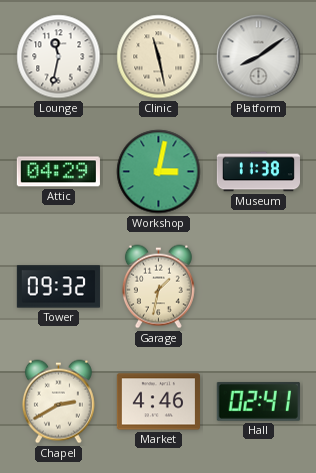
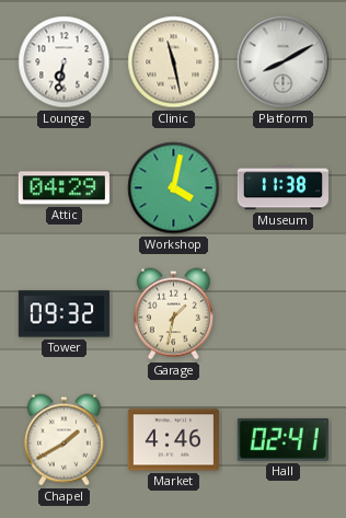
Lounge: 11:32 -> 6:32
Platform: 8:09 -> 8:10
Workshop: 3:02 -> 4:02
Chapel: 2:40 -> 1:40
